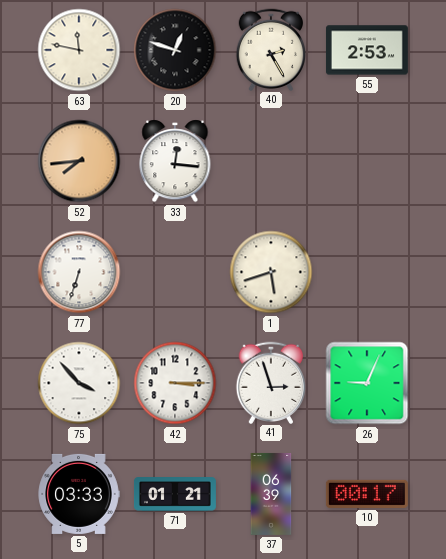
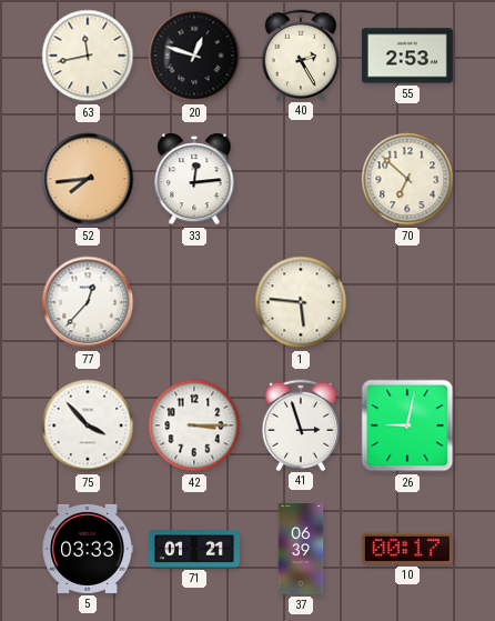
63: 11:47 -> 11:43
33: 12:16 -> 12:14
70: none -> 6:52
77: 6:33 -> 12:37
1: 5:42 -> 5:46
26: 9:04 -> 9:02
